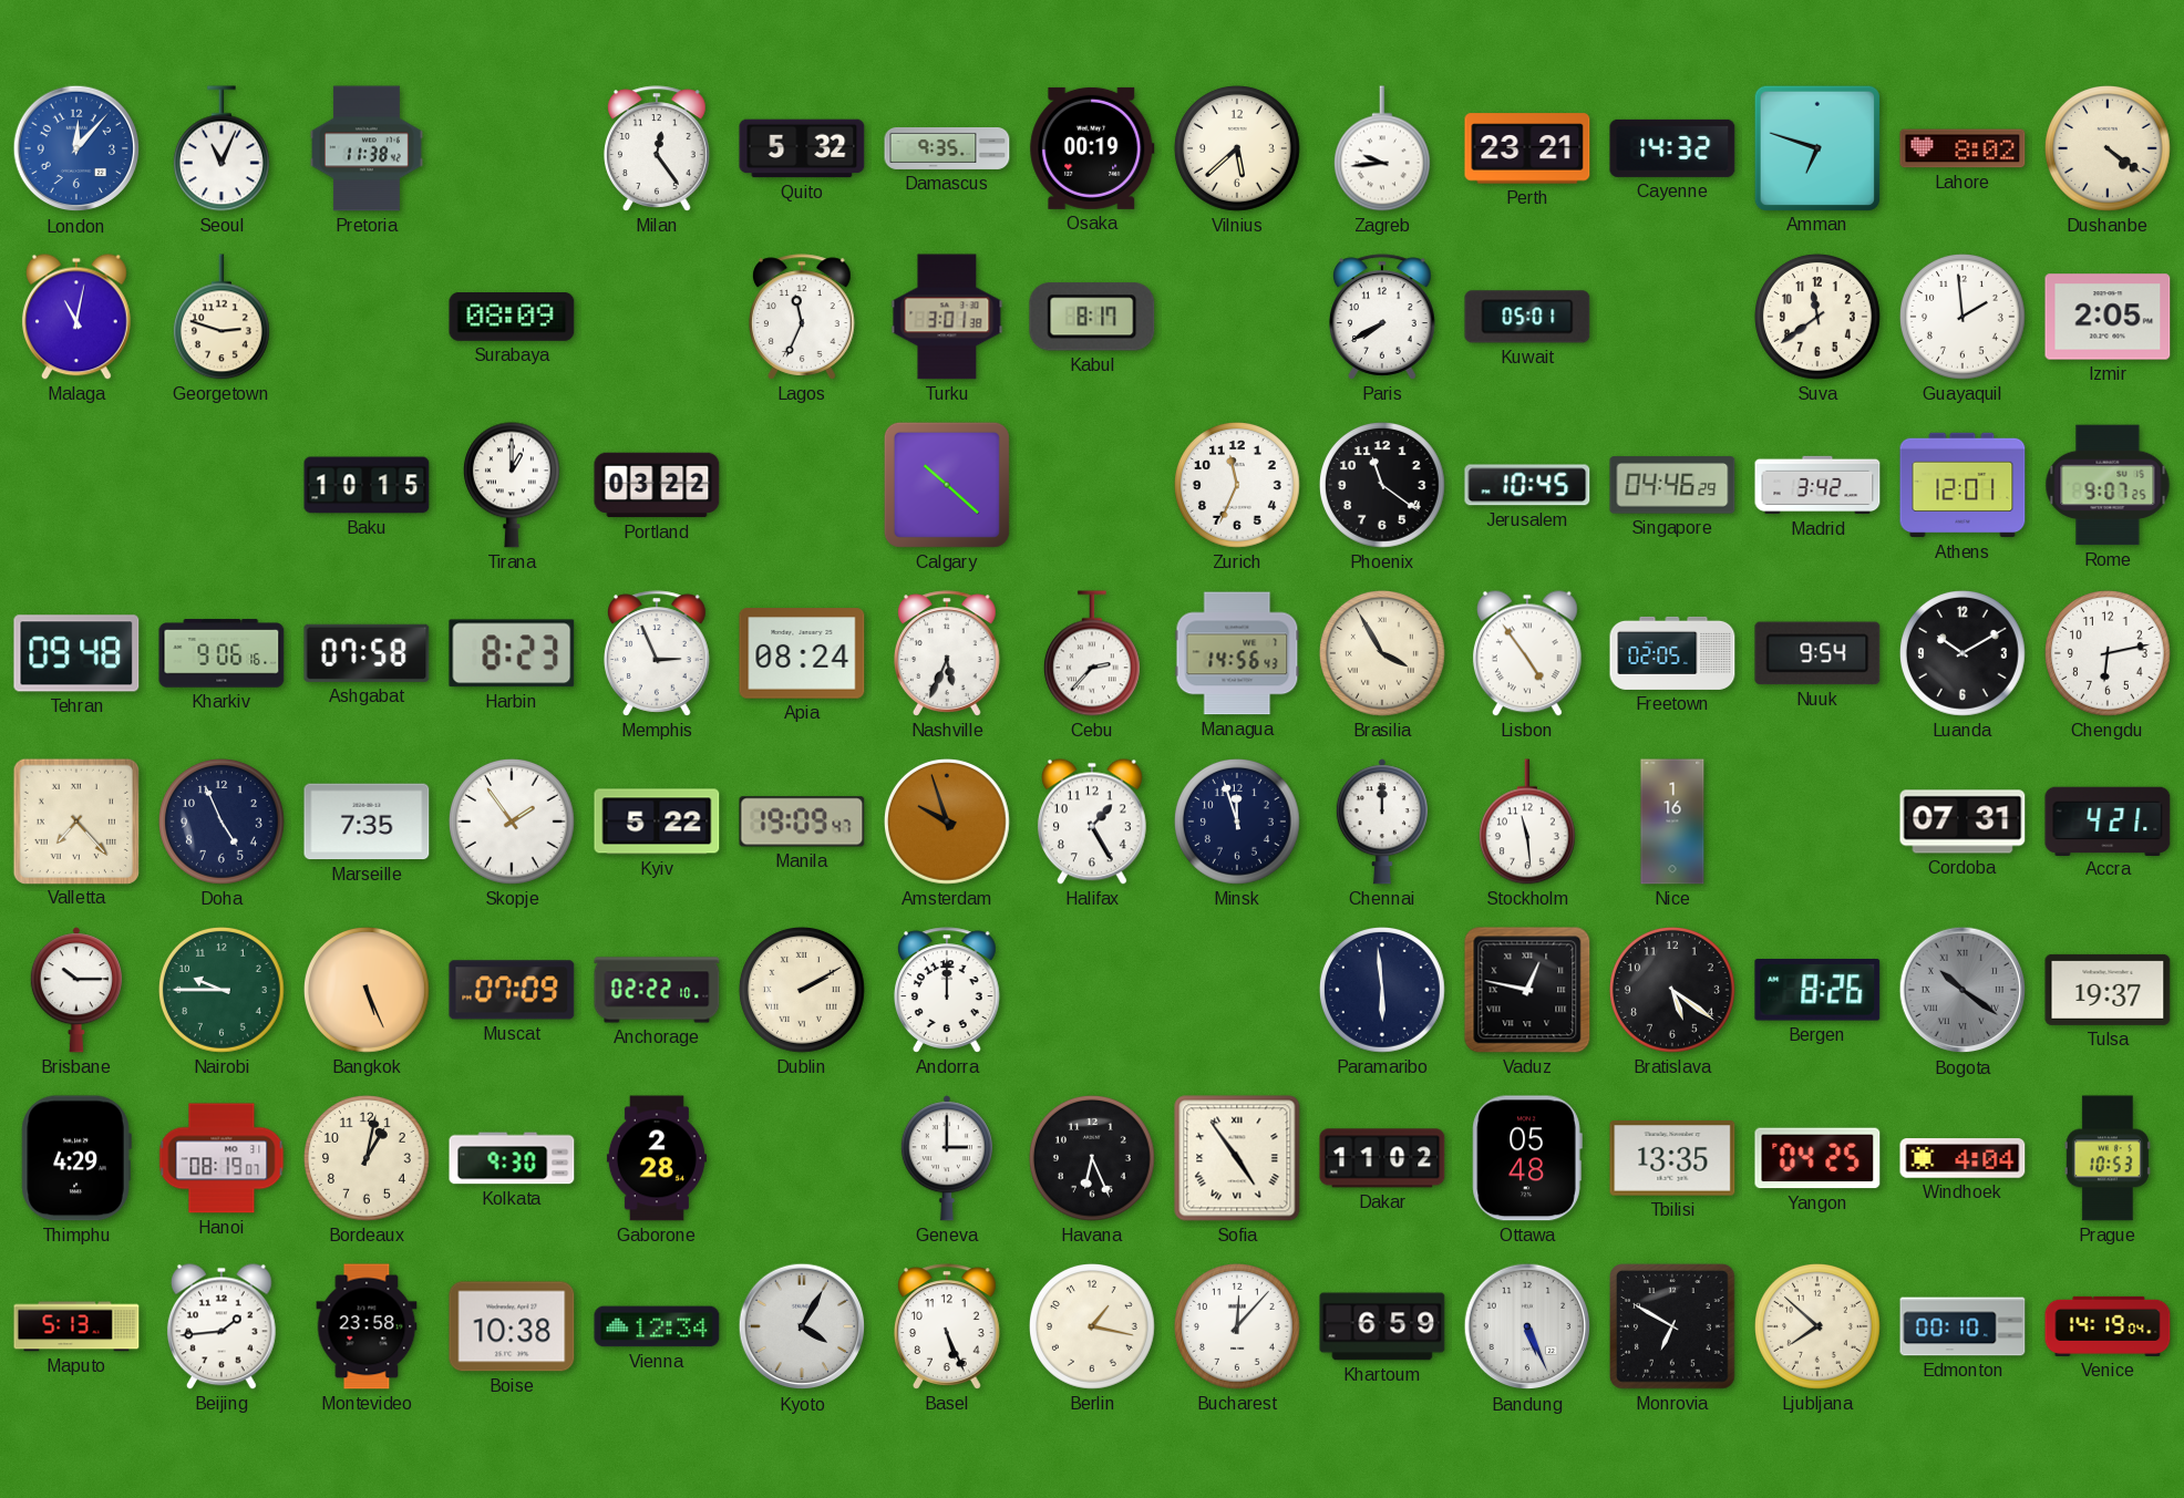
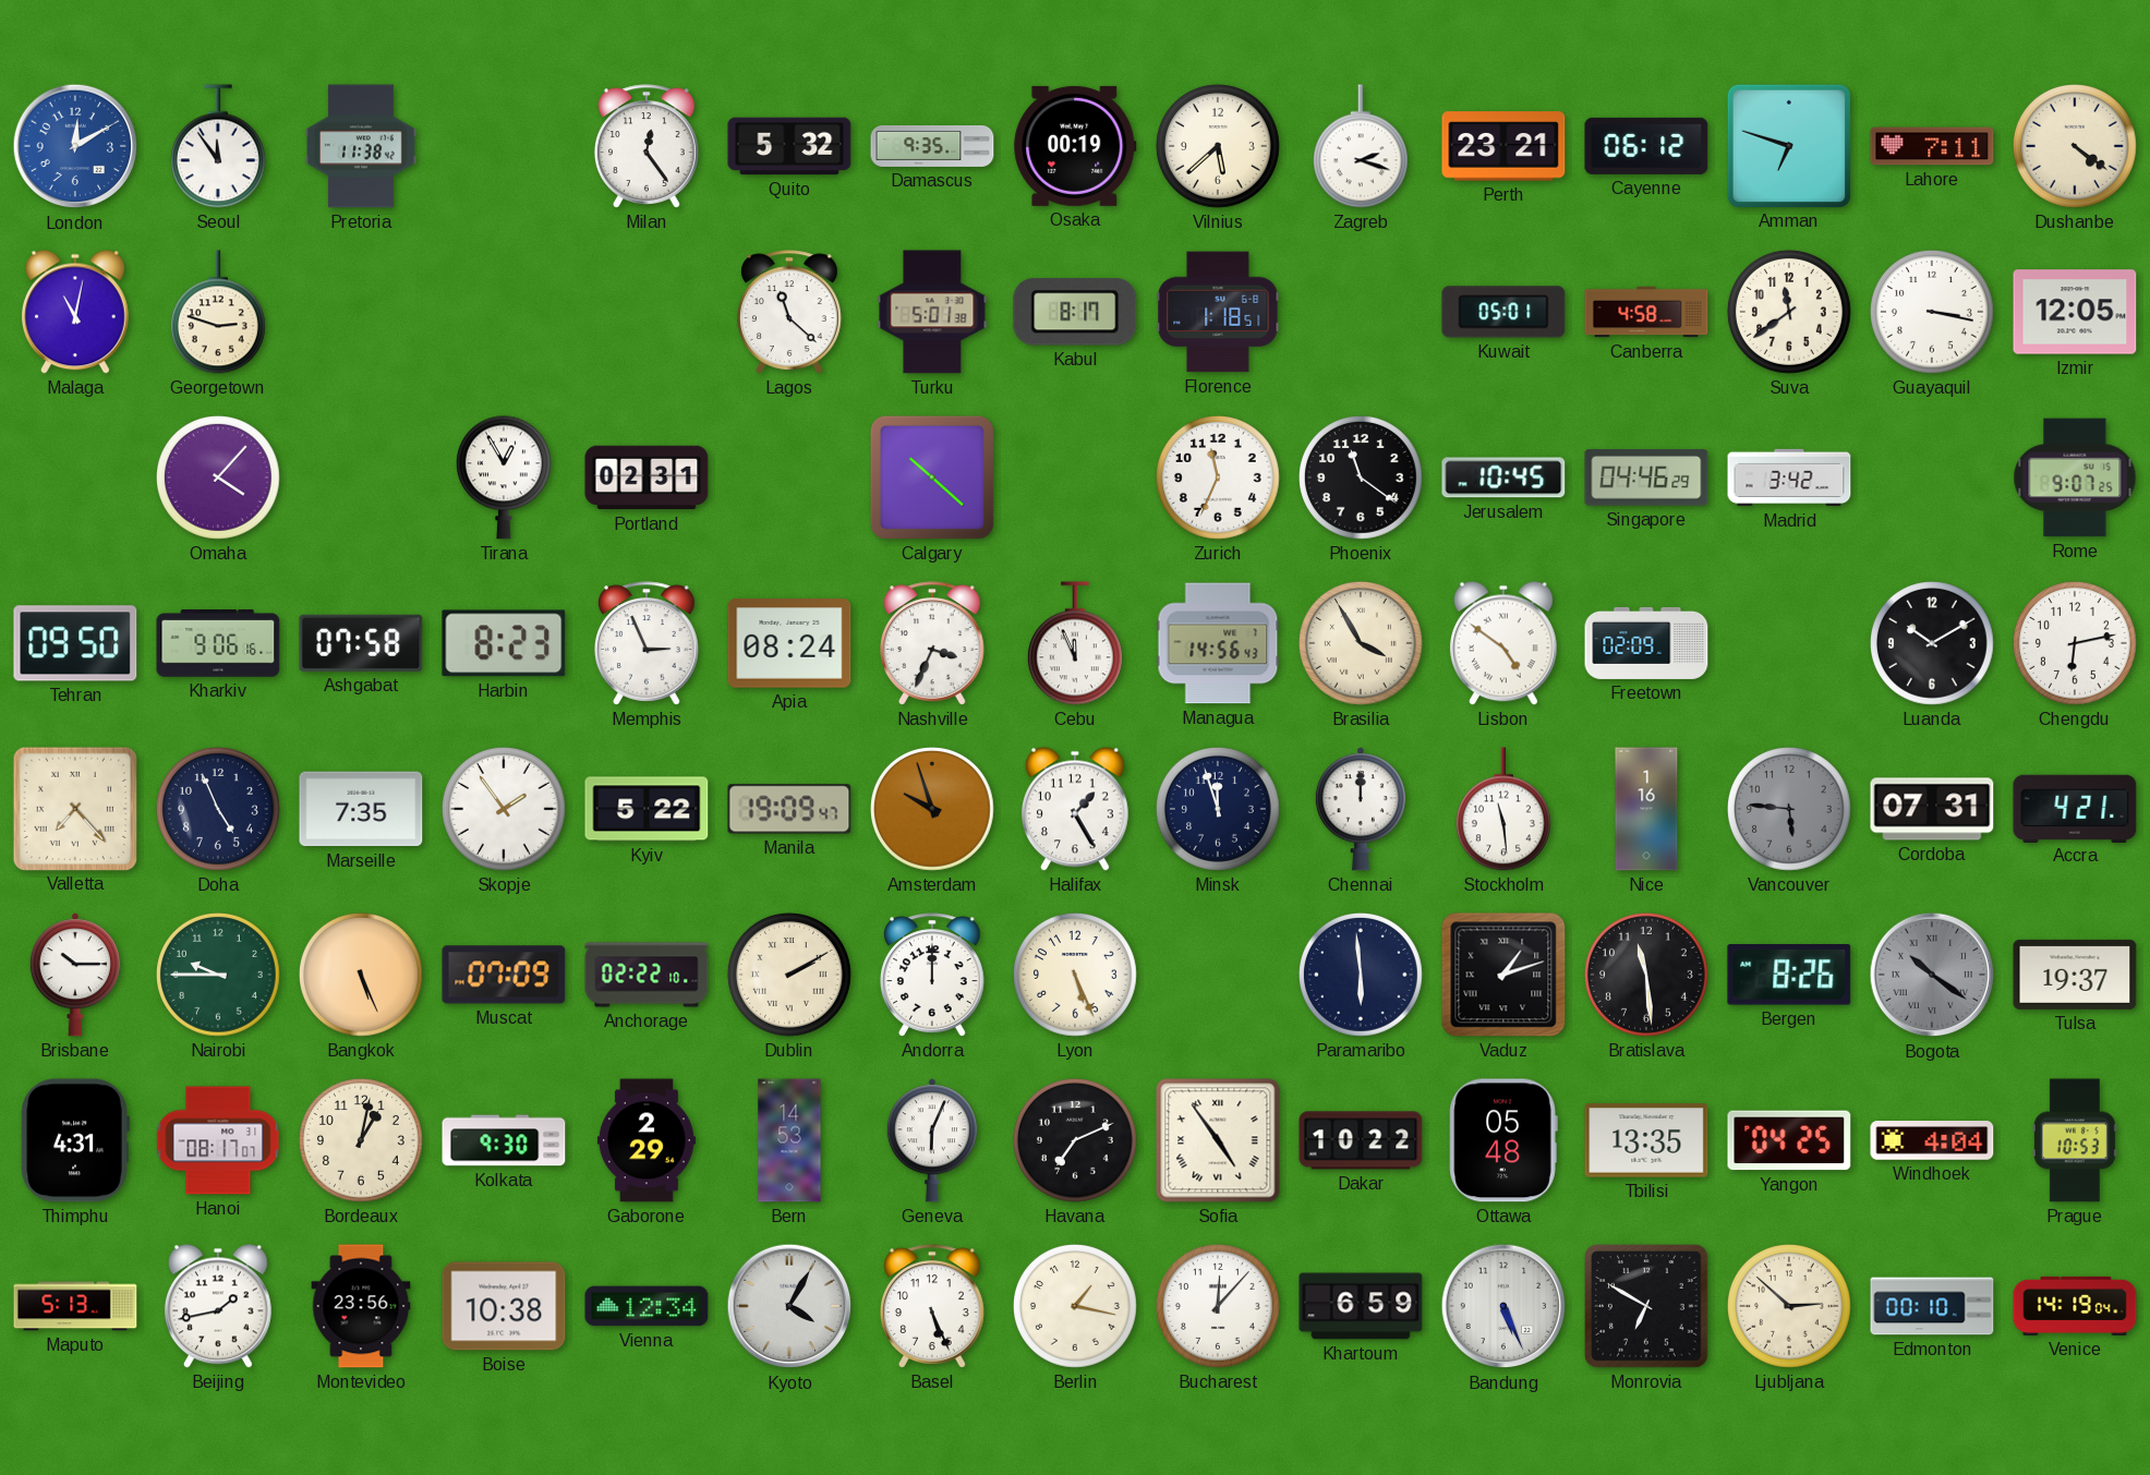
London: 12:07 -> 12:10
Seoul: 11:04 -> 11:54
Zagreb: 9:44 -> 2:18
Cayenne: 14:32 -> 06:12
Lahore: 8:02 -> 7:11
Surabaya: 08:09 -> none
Lagos: 11:34 -> 11:22
Turku: 3:01 -> 5:01
Florence: none -> 1:18
Paris: 7:40 -> none
Canberra: none -> 4:58
Guayaquil: 1:59 -> 3:17
Izmir: 2:05 -> 12:05
Omaha: none -> 4:07
Baku: 10:15 -> none
Tirana: 1:00 -> 12:55
Portland: 03:22 -> 02:31
Athens: 12:01 -> none
Tehran: 09:48 -> 09:50
Nashville: 5:34 -> 3:34
Cebu: 2:37 -> 11:56
Lisbon: 4:54 -> 4:51
Freetown: 02:05 -> 02:09
Nuuk: 9:54 -> none
Vancouver: none -> 5:46
Lyon: none -> 5:26
Vaduz: 12:47 -> 1:12
Bratislava: 5:21 -> 11:29
Thimphu: 4:29 -> 4:31
Hanoi: 08:19 -> 08:17
Gaborone: 2:28 -> 2:29
Bern: none -> 14:53
Geneva: 3:00 -> 6:04
Havana: 6:26 -> 7:11
Dakar: 11:02 -> 10:22
Beijing: 1:44 -> 1:43
Montevideo: 23:58 -> 23:56
Ljubljana: 7:52 -> 2:52
